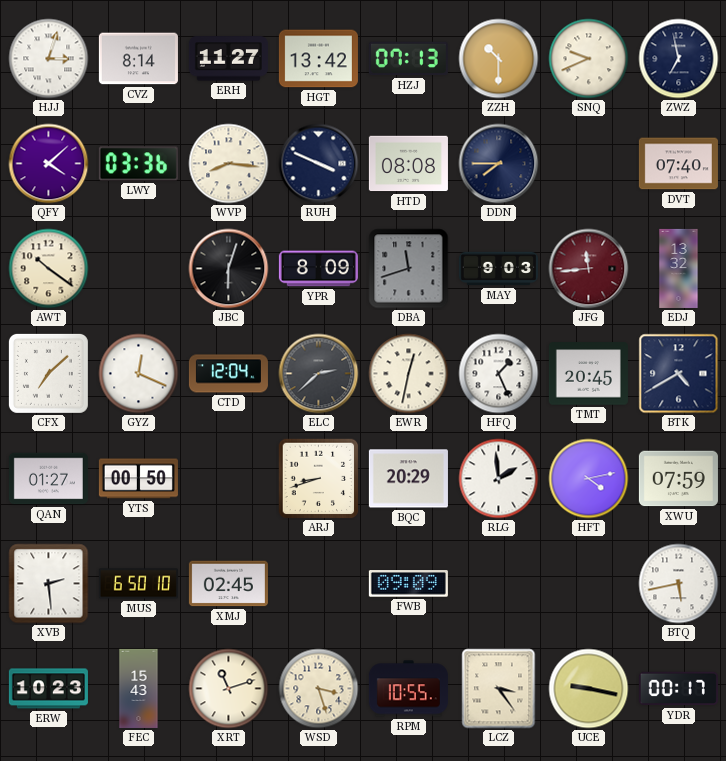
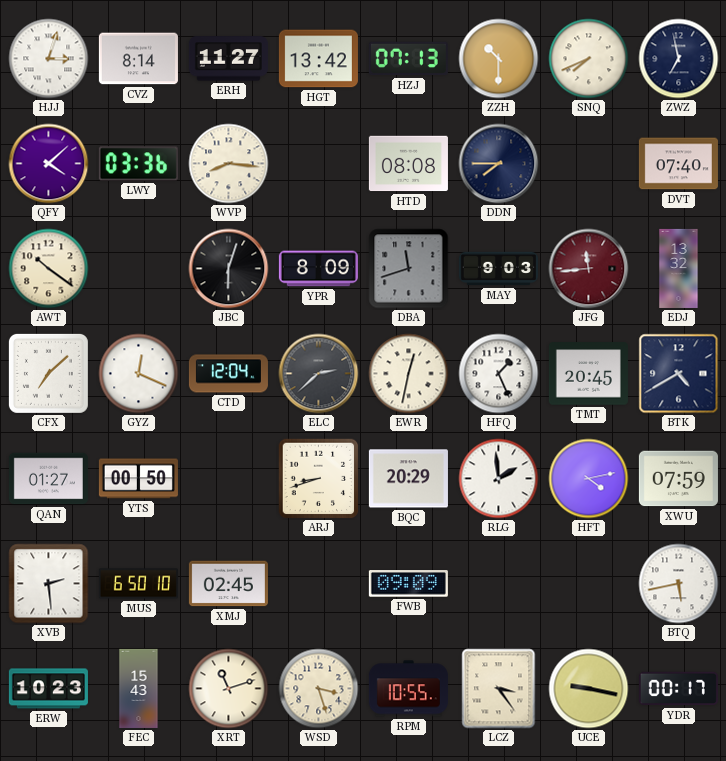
SNQ: 9:41 -> 7:41
RUH: 3:49 -> none
